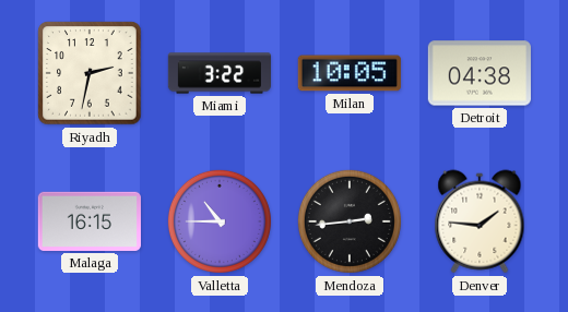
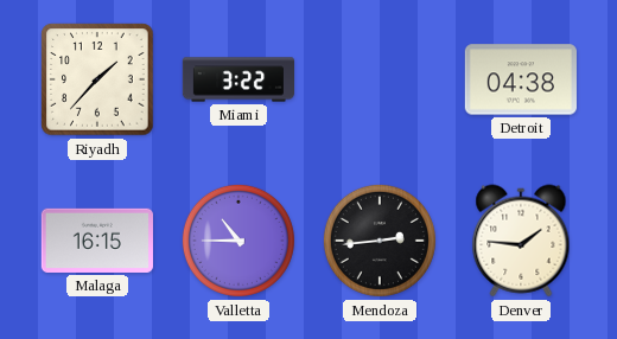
Riyadh: 2:32 -> 1:37
Milan: 10:05 -> none
